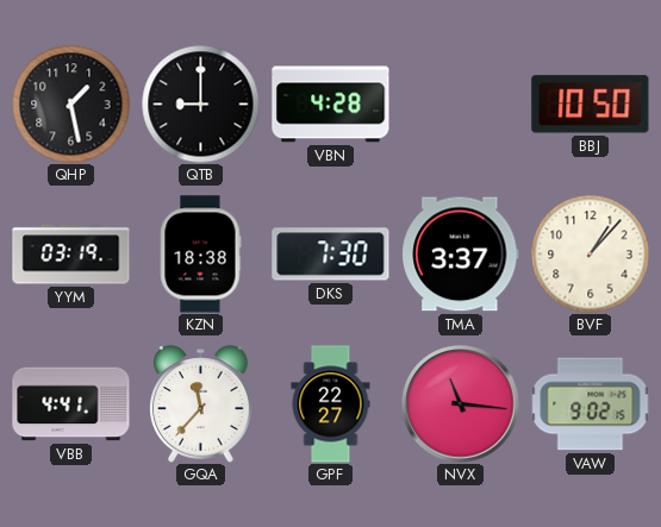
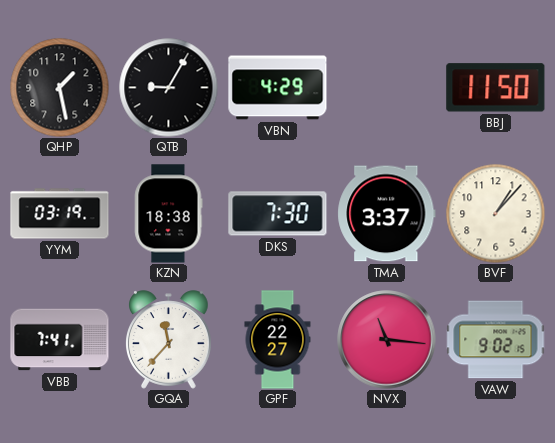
QTB: 9:00 -> 9:05
VBN: 4:28 -> 4:29
BBJ: 10:50 -> 11:50
VBB: 4:41 -> 7:41
